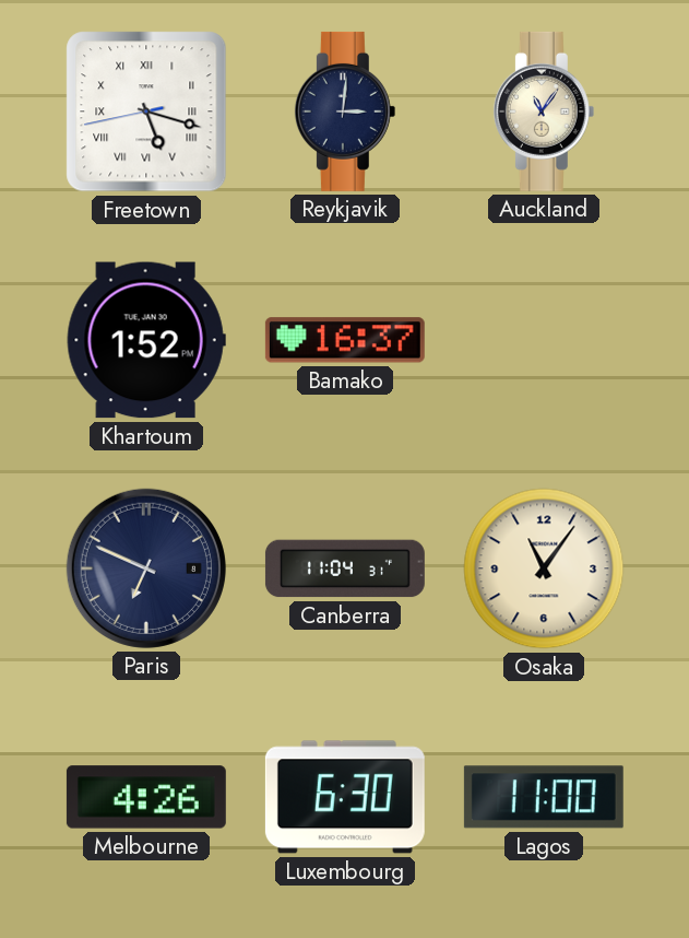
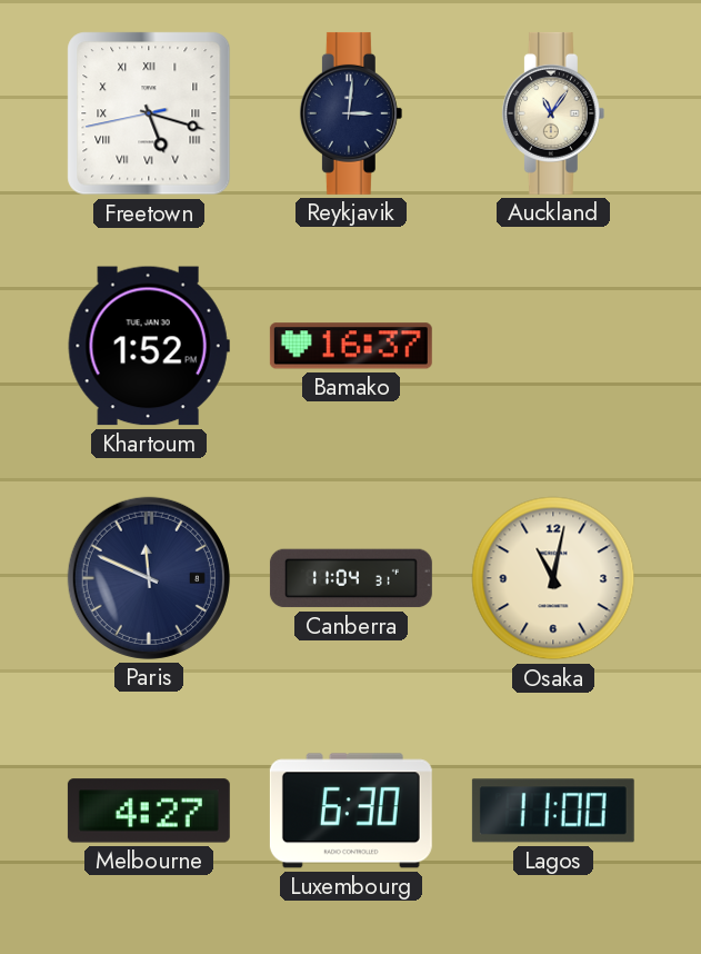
Paris: 6:49 -> 11:49
Osaka: 11:06 -> 11:02
Melbourne: 4:26 -> 4:27
